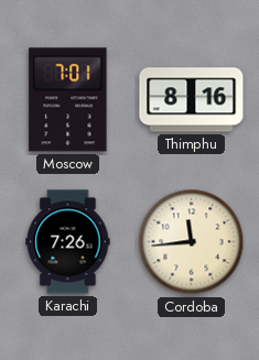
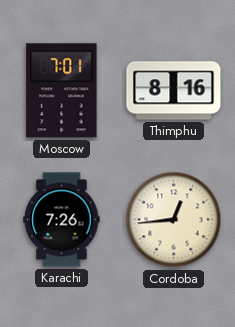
Cordoba: 11:44 -> 12:44
